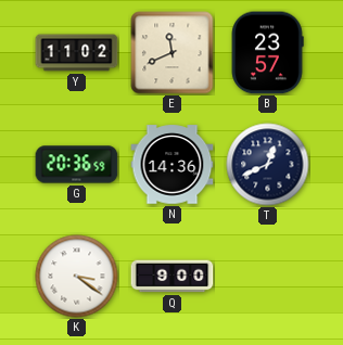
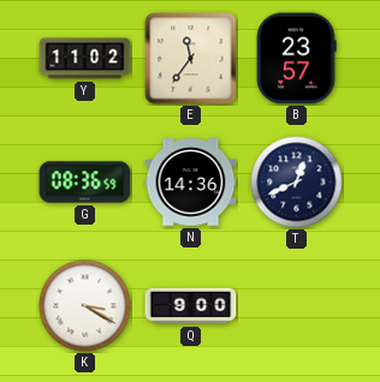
E: 11:41 -> 11:36
G: 20:36 -> 08:36
K: 3:21 -> 3:20
